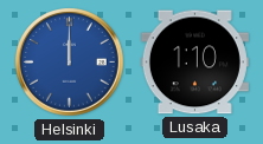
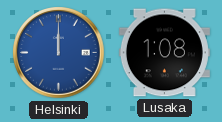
Lusaka: 1:10 -> 1:08
